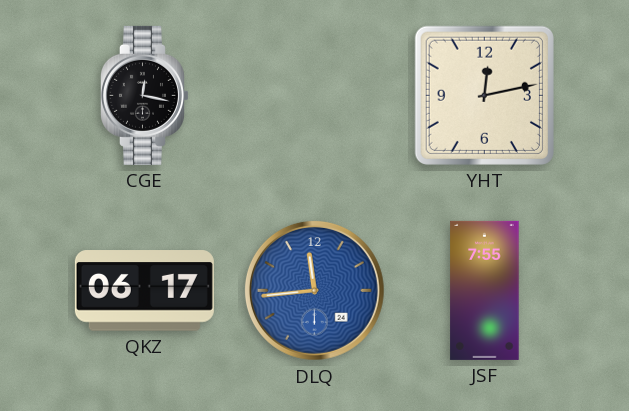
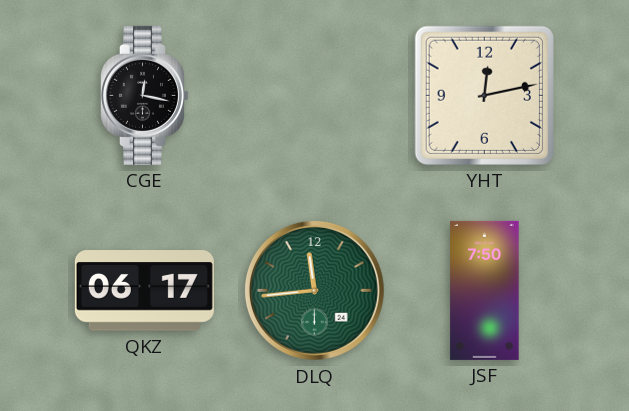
DLQ dial: blue -> green
JSF: 7:55 -> 7:50
